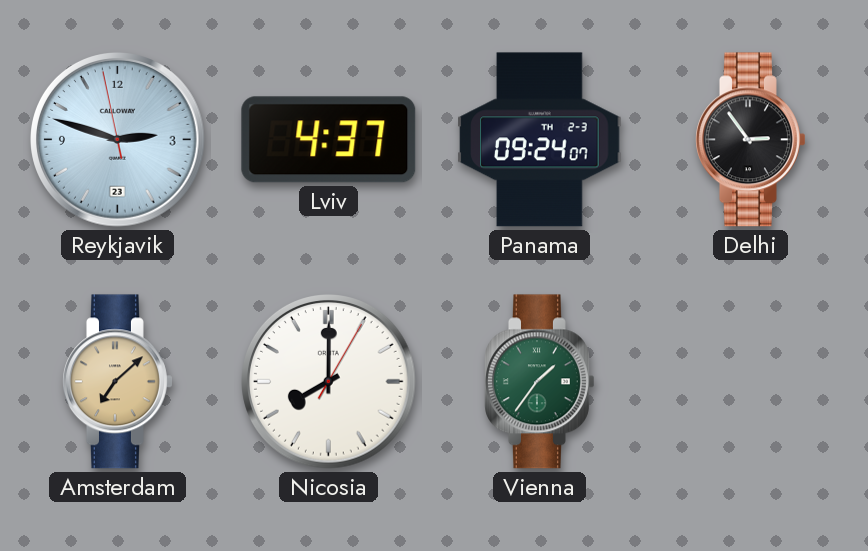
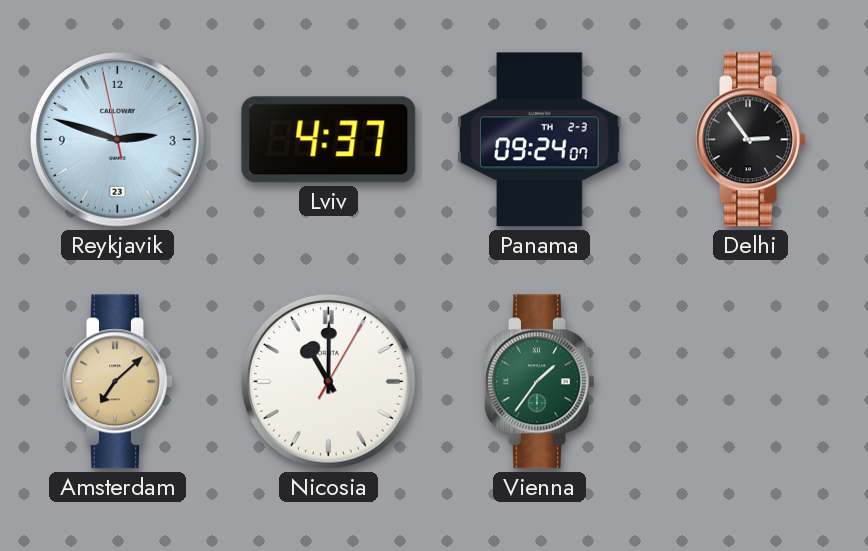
Nicosia: 8:00 -> 11:00
